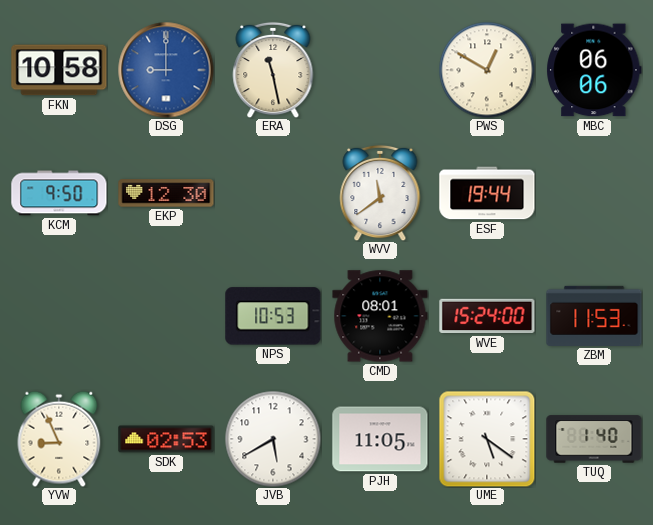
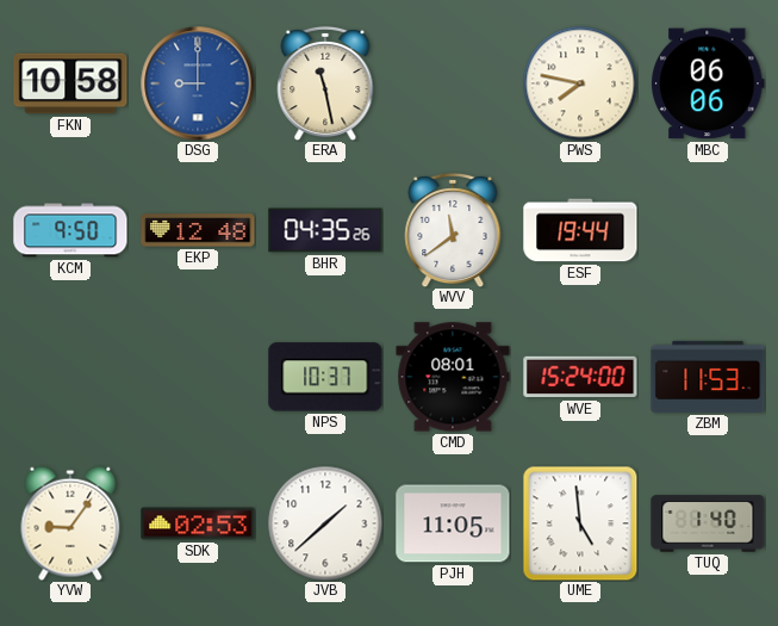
PWS: 12:50 -> 7:47
EKP: 12:30 -> 12:48
BHR: none -> 04:35
NPS: 10:53 -> 10:37
YVW: 8:56 -> 9:06
JVB: 5:40 -> 1:38
UME: 5:21 -> 4:59
